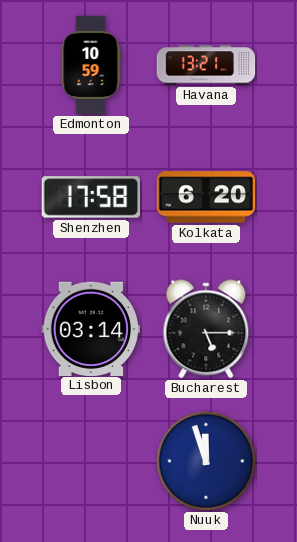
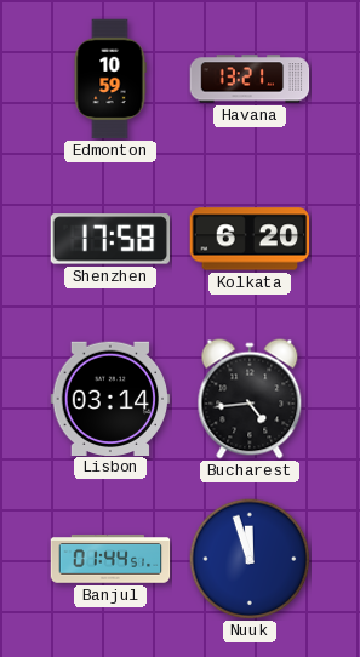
Bucharest: 5:15 -> 4:44
Banjul: none -> 01:44
